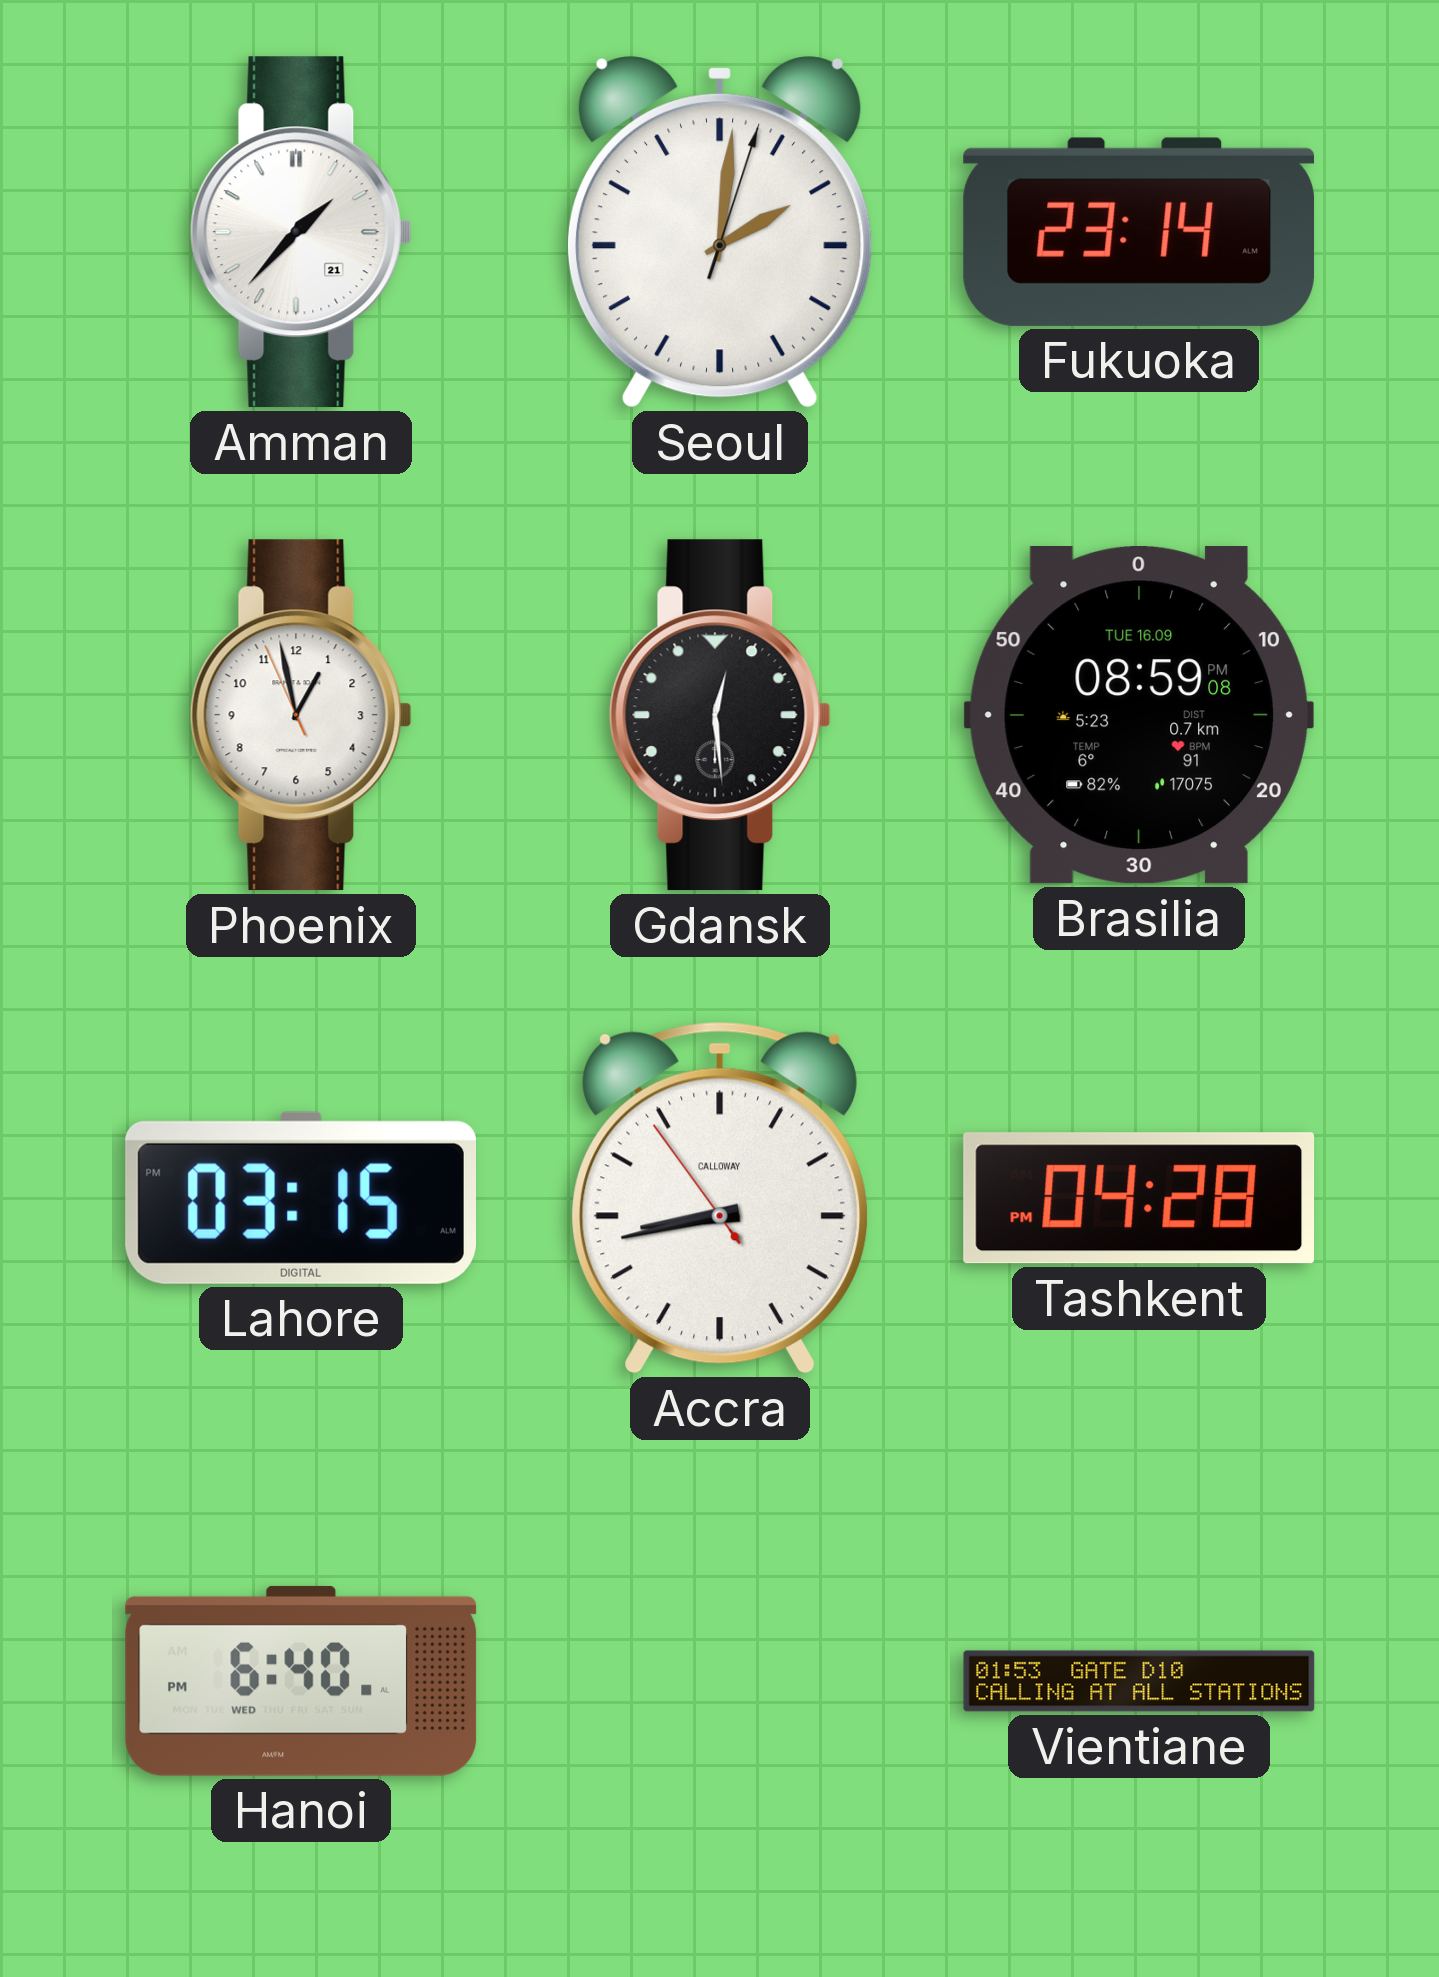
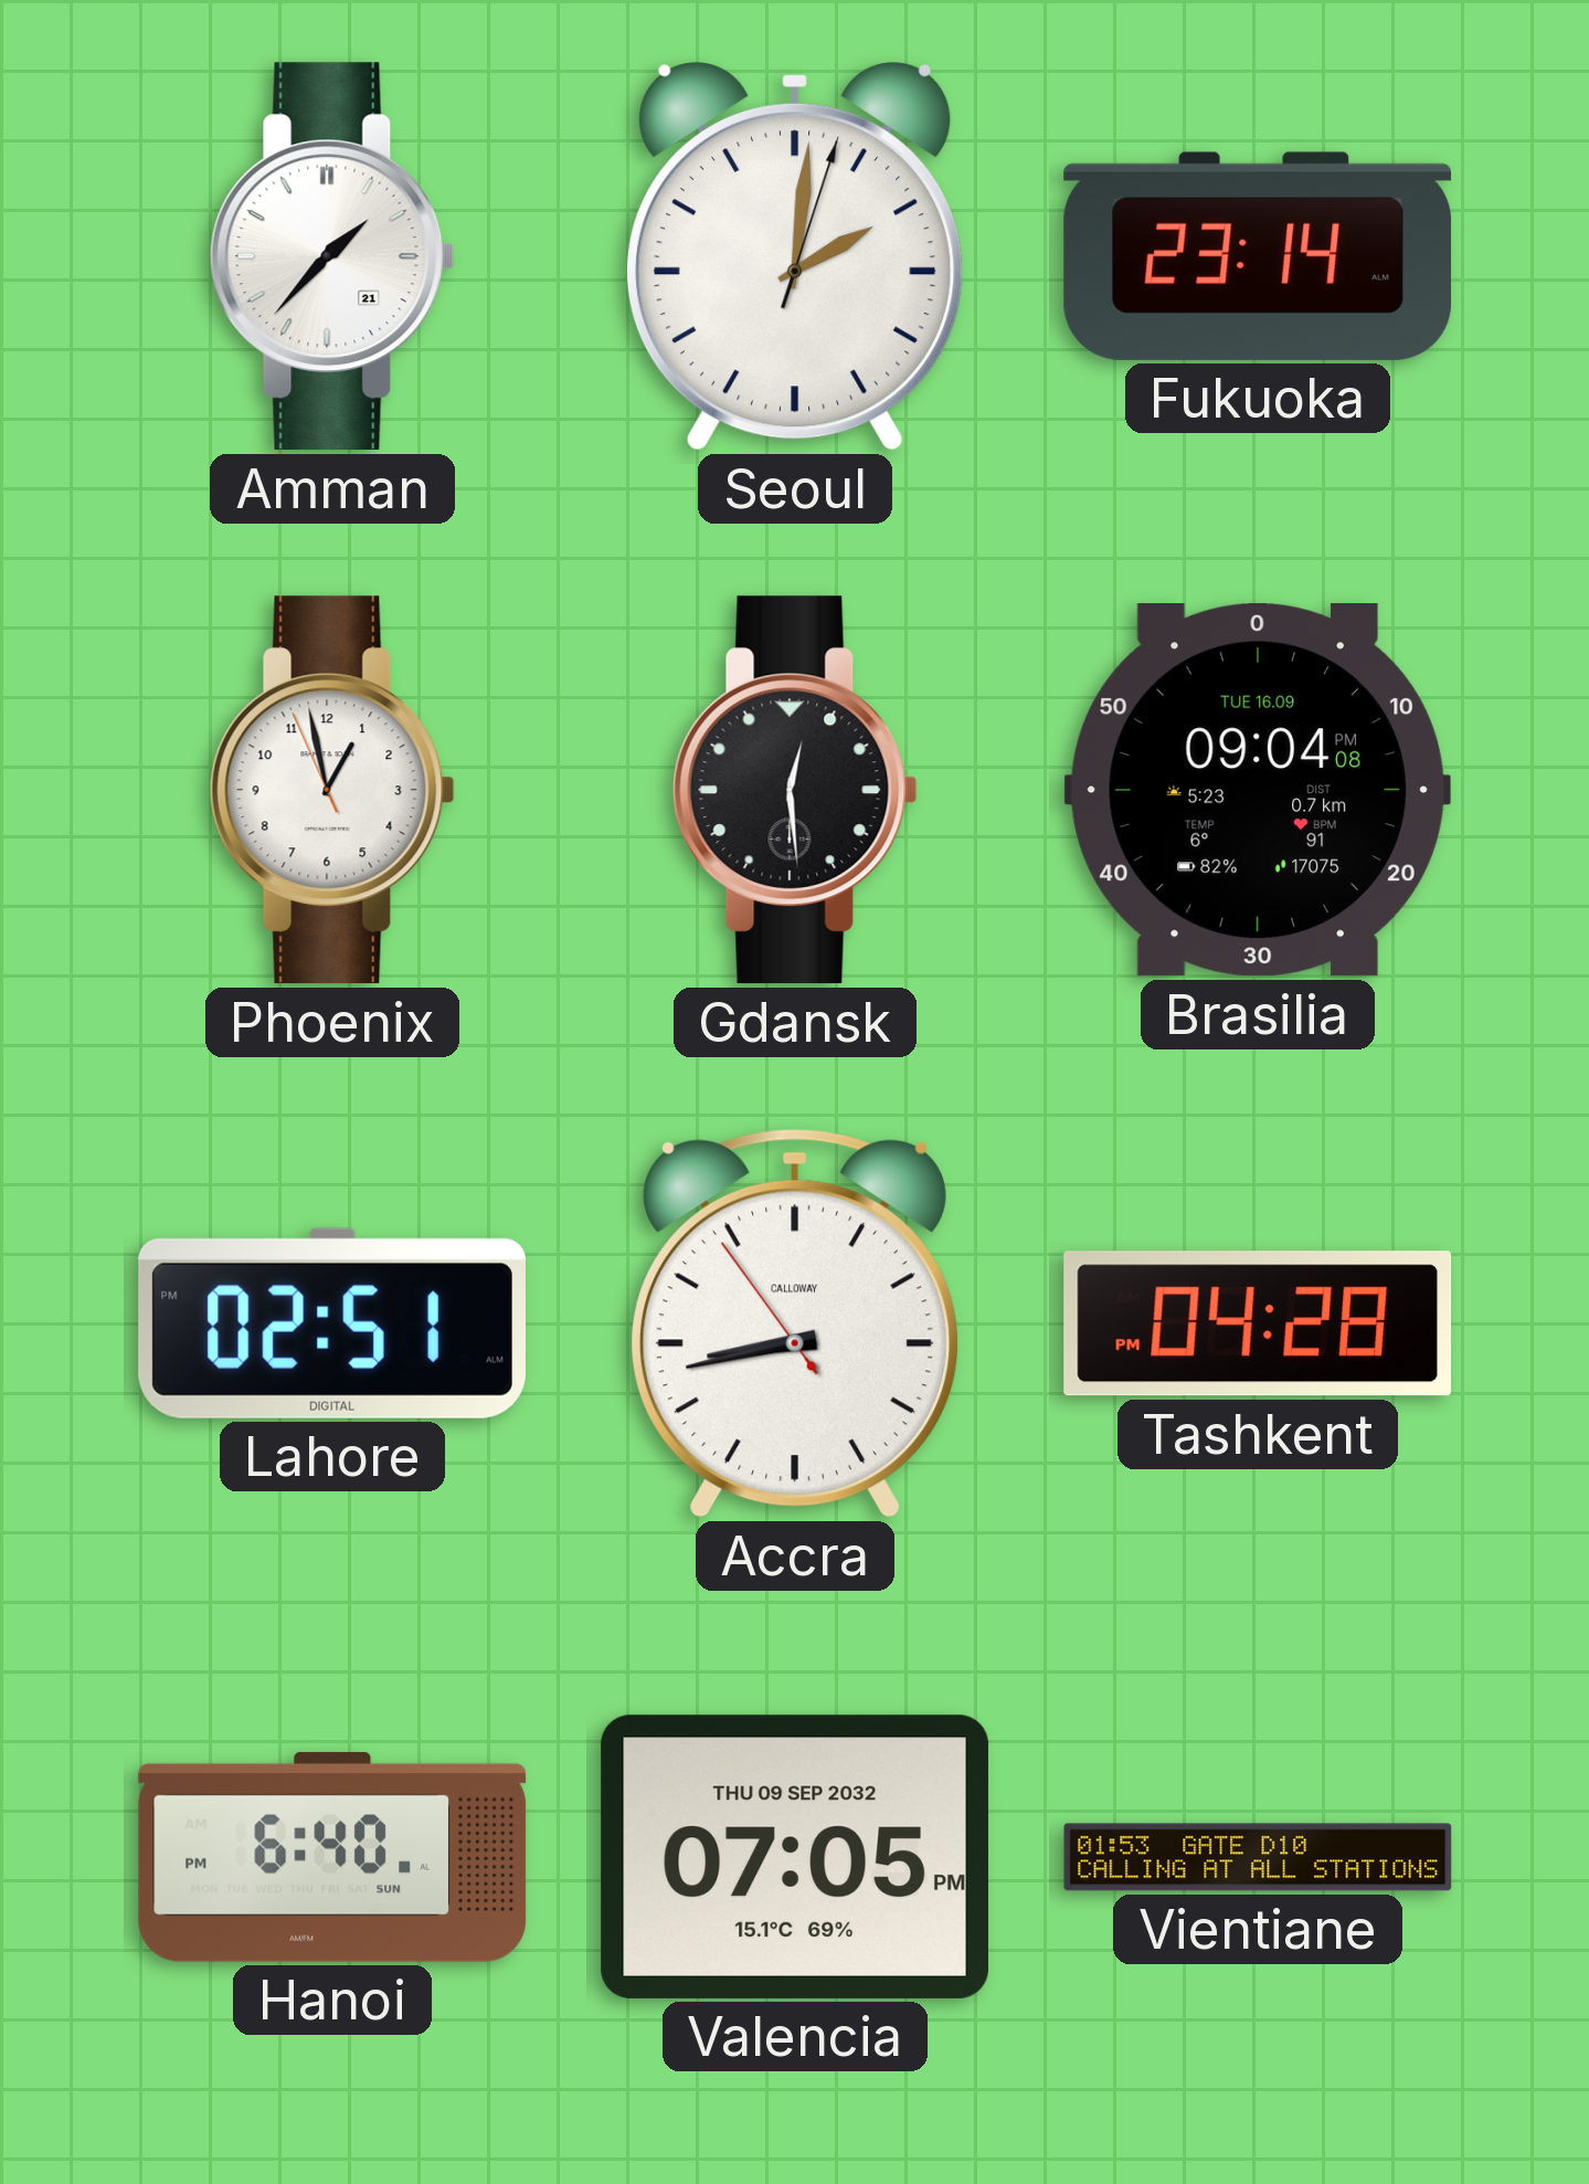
Brasilia: 08:59 -> 09:04
Lahore: 03:15 -> 02:51
Hanoi date: WED -> SUN
Valencia: none -> 07:05
